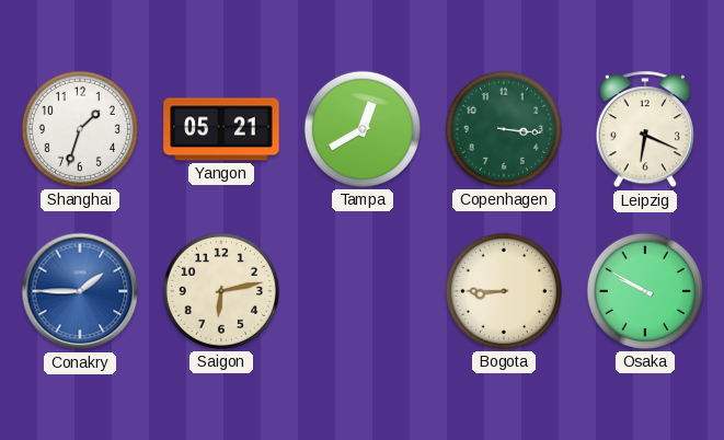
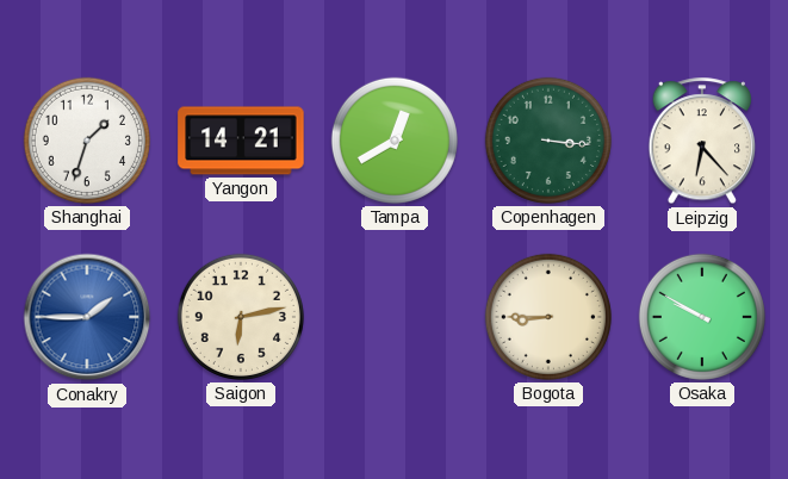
Yangon: 05:21 -> 14:21
Leipzig: 6:19 -> 6:23
